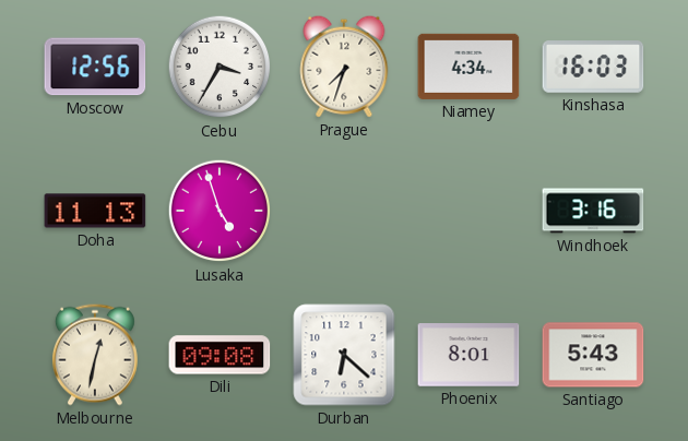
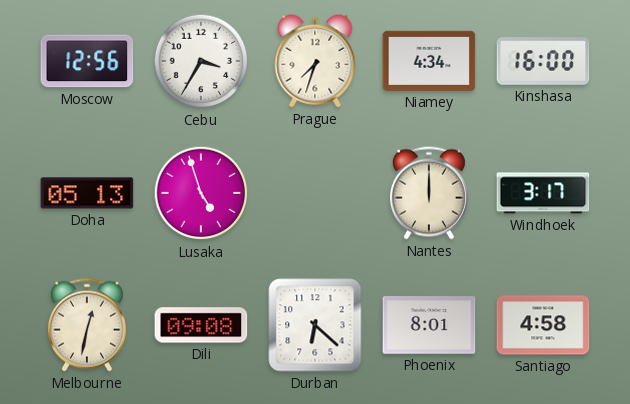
Kinshasa: 16:03 -> 16:00
Doha: 11:13 -> 05:13
Nantes: none -> 12:00
Windhoek: 3:16 -> 3:17
Santiago: 5:43 -> 4:58
